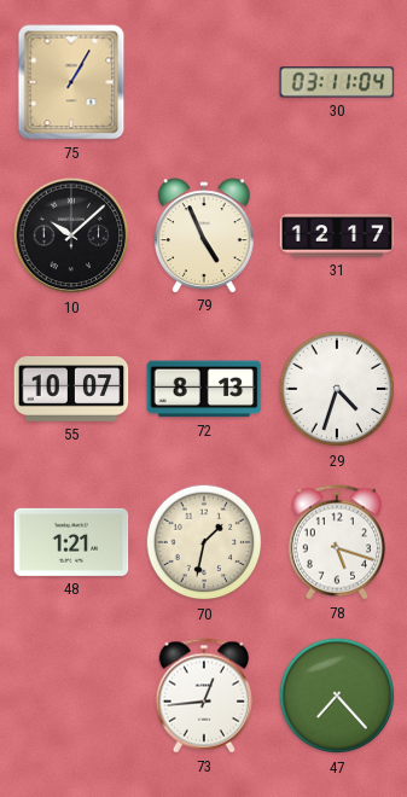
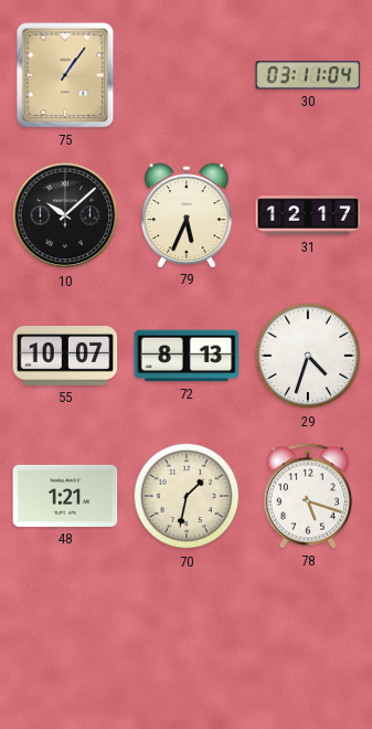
75: 1:05 -> 1:06
79: 4:56 -> 5:34
73: 12:44 -> none
47: 7:23 -> none
